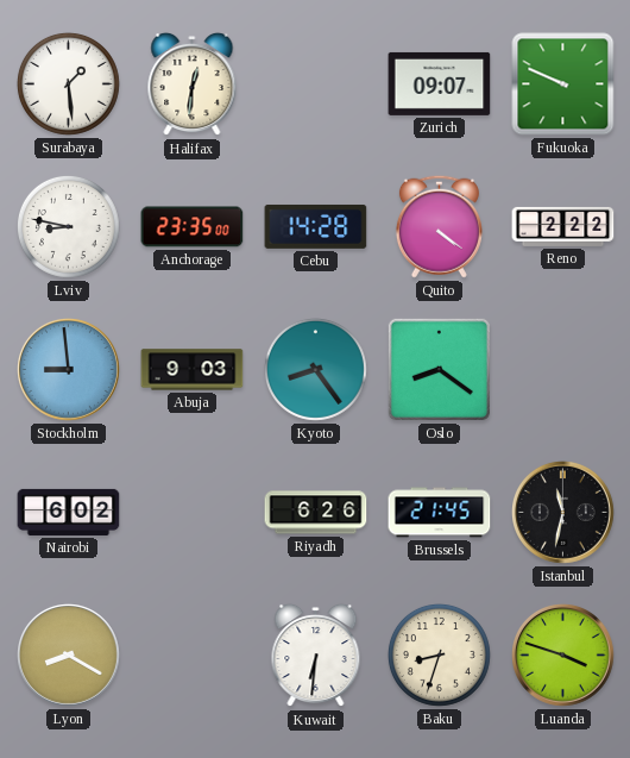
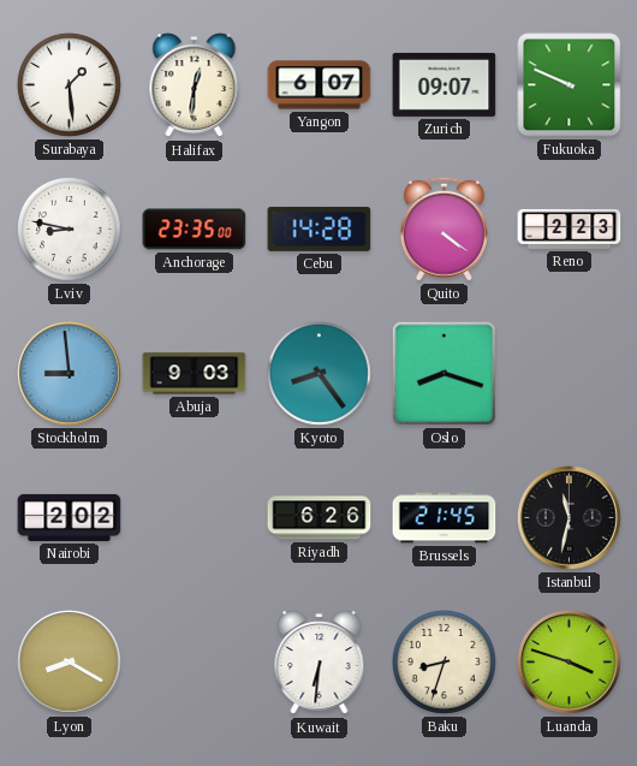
Yangon: none -> 6:07
Reno: 2:22 -> 2:23
Oslo: 8:21 -> 8:18
Nairobi: 6:02 -> 2:02
